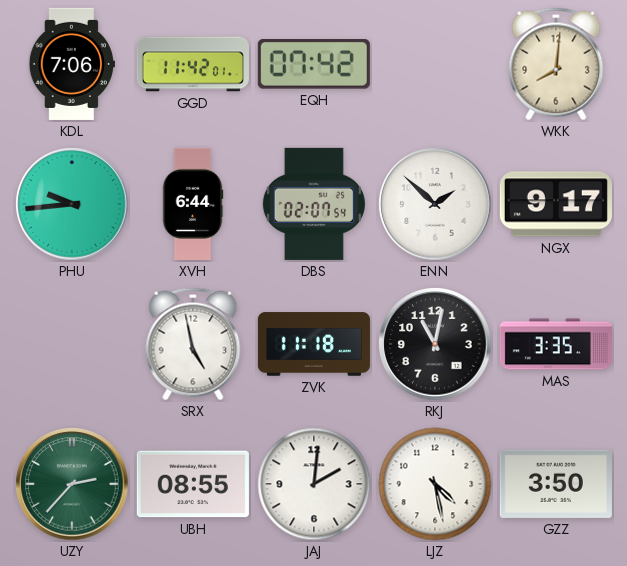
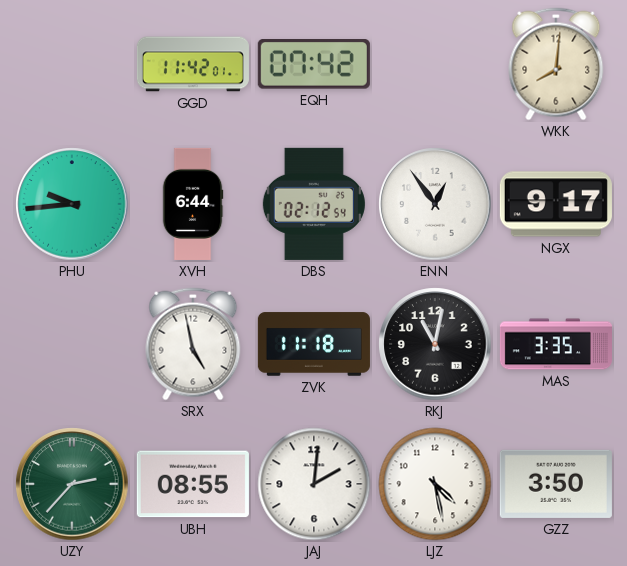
KDL: 7:06 -> none
DBS: 02:07 -> 02:12
ENN: 1:52 -> 12:54
